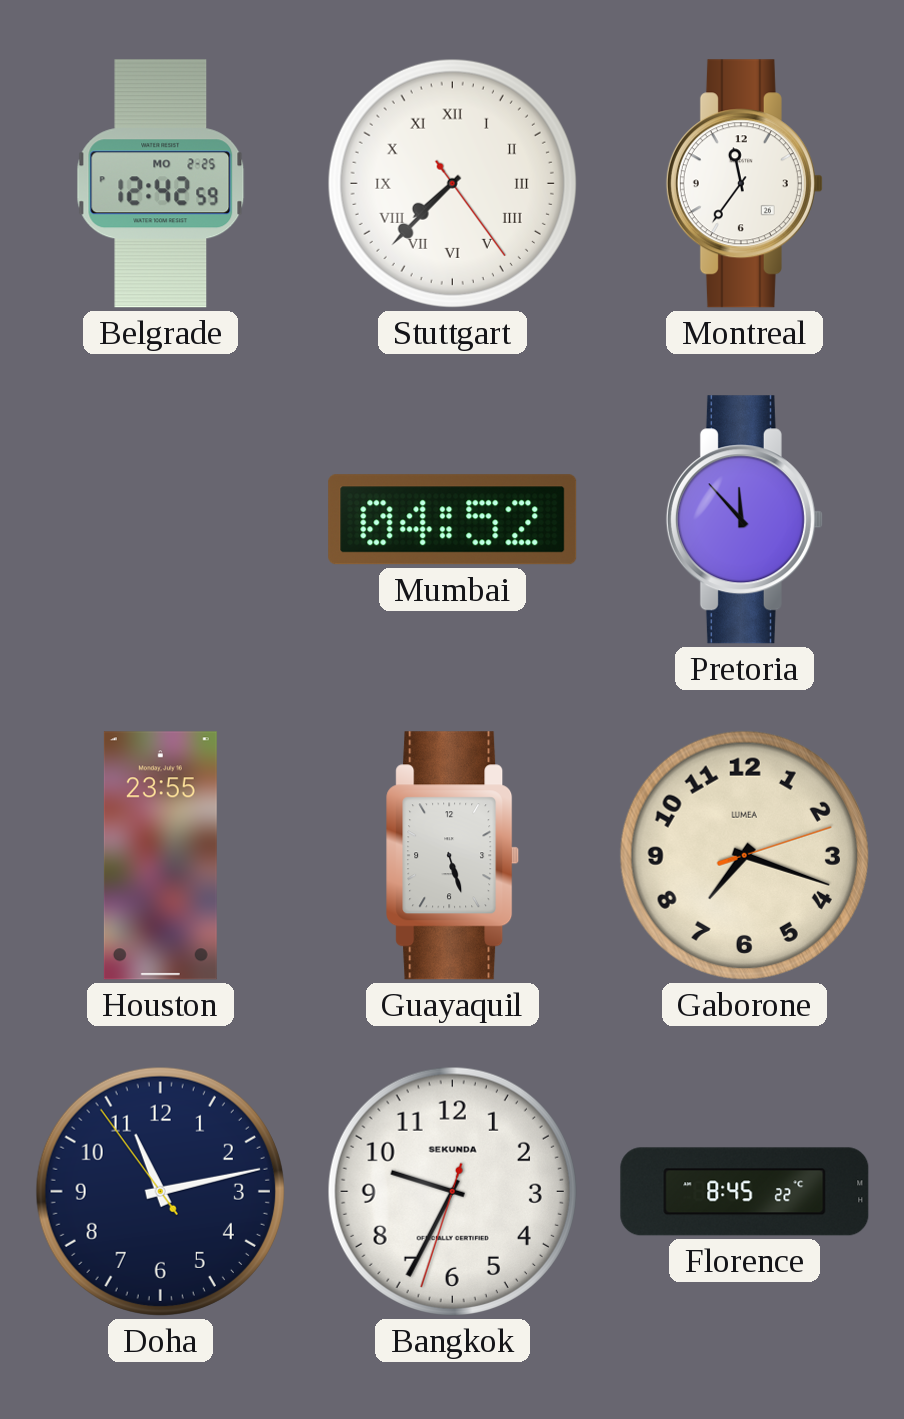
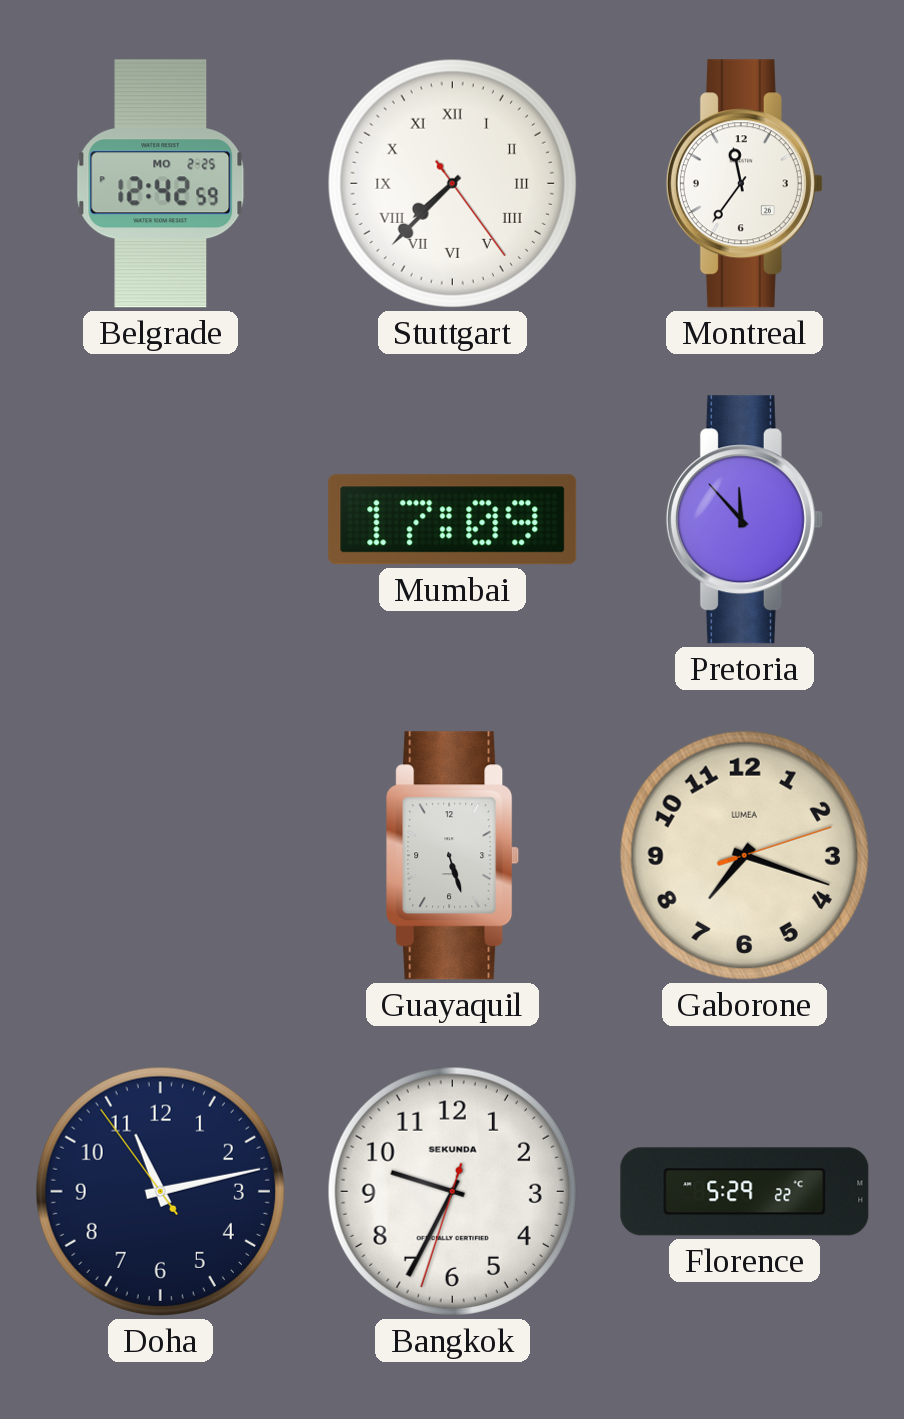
Mumbai: 04:52 -> 17:09
Houston: 23:55 -> none
Florence: 8:45 -> 5:29
